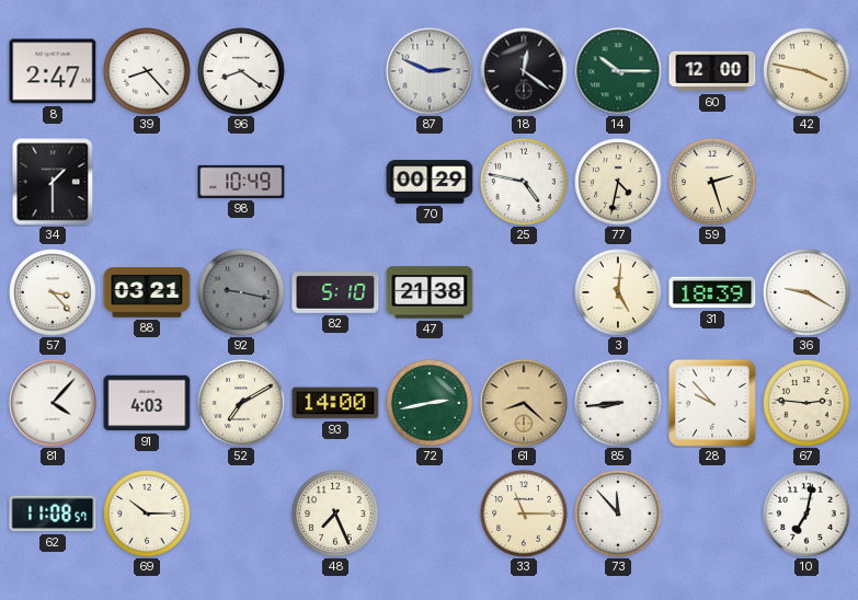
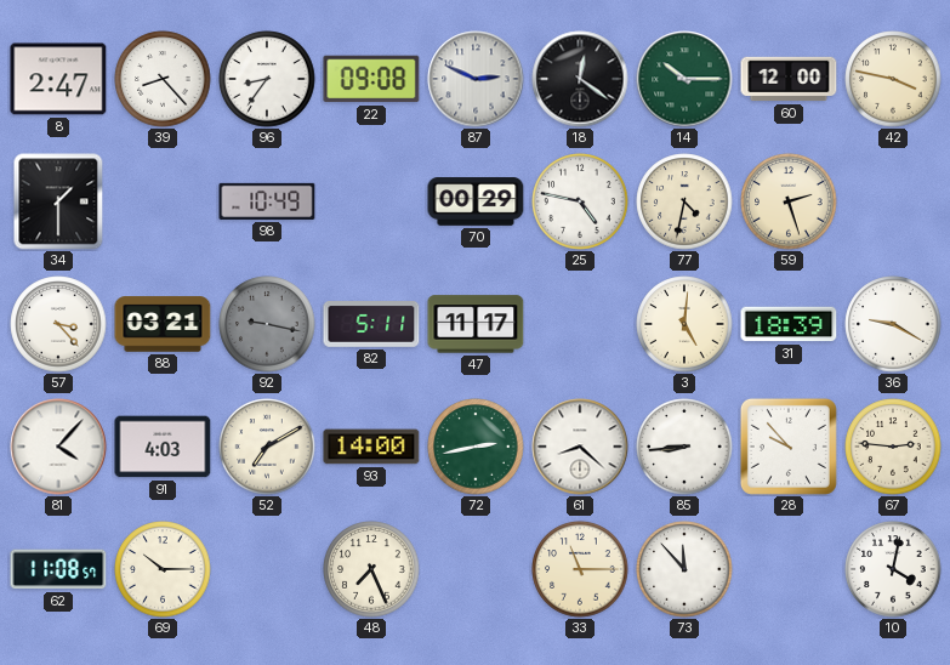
96: 8:21 -> 8:36
22: none -> 09:08
82: 5:10 -> 5:11
47: 21:38 -> 11:17
61 dial: champagne -> white
10: 7:02 -> 4:02
